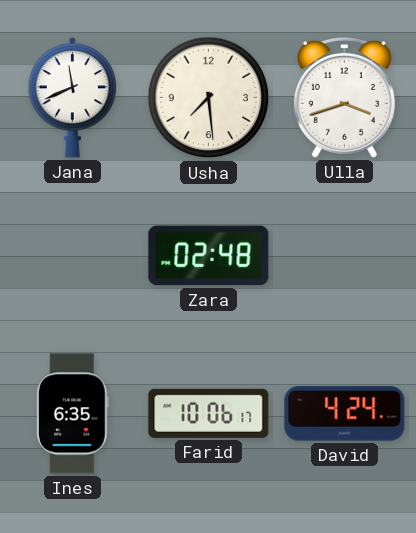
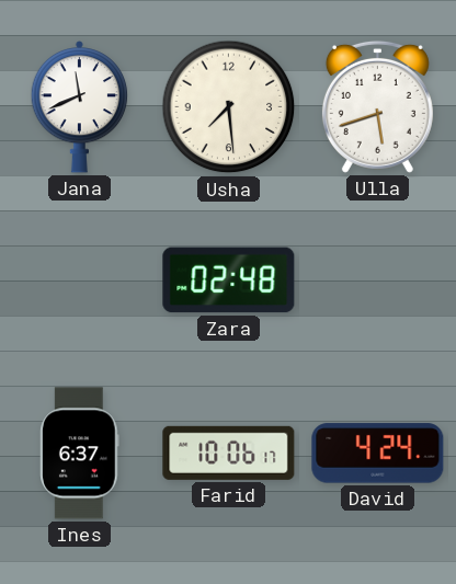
Ulla: 3:42 -> 5:42
Ines: 6:35 -> 6:37
